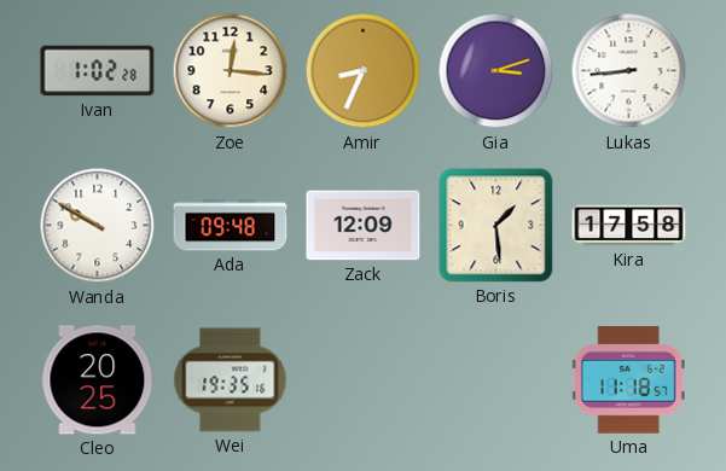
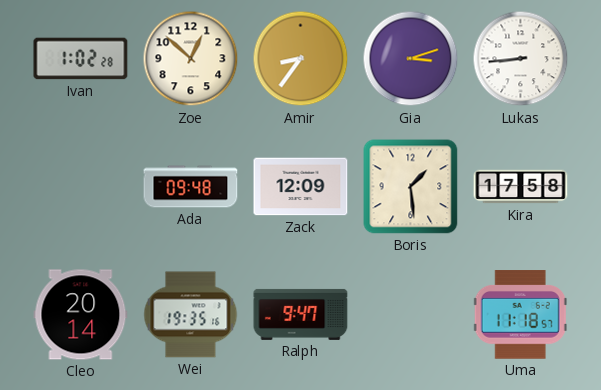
Zoe: 12:16 -> 12:52
Amir: 8:34 -> 8:36
Wanda: 9:50 -> none
Cleo: 20:25 -> 20:14
Ralph: none -> 9:47
